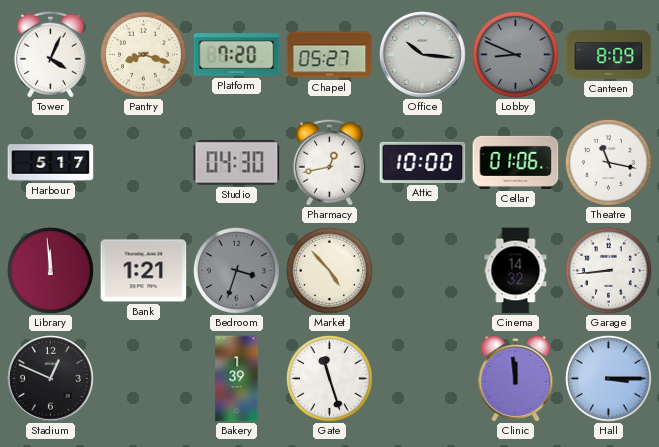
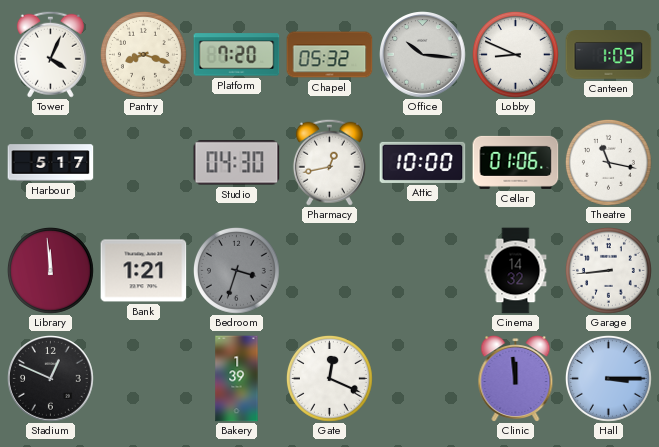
Chapel: 05:27 -> 05:32
Lobby dial: grey -> white
Canteen: 8:09 -> 1:09
Market: 4:53 -> none
Gate: 11:27 -> 12:19
